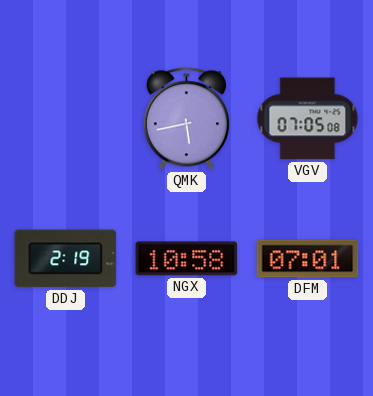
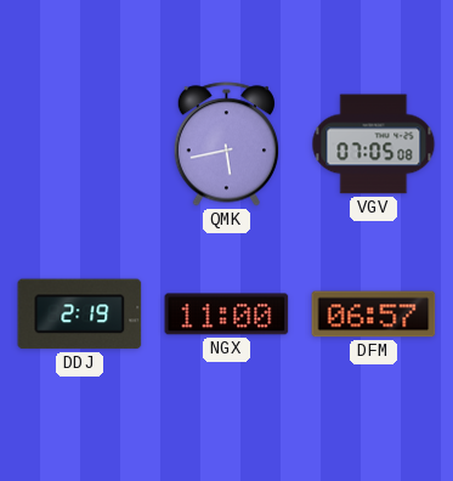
NGX: 10:58 -> 11:00
DFM: 07:01 -> 06:57
